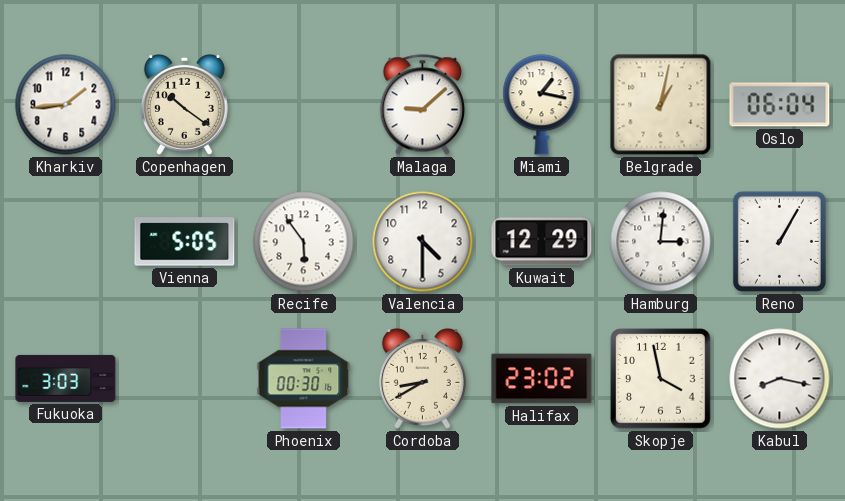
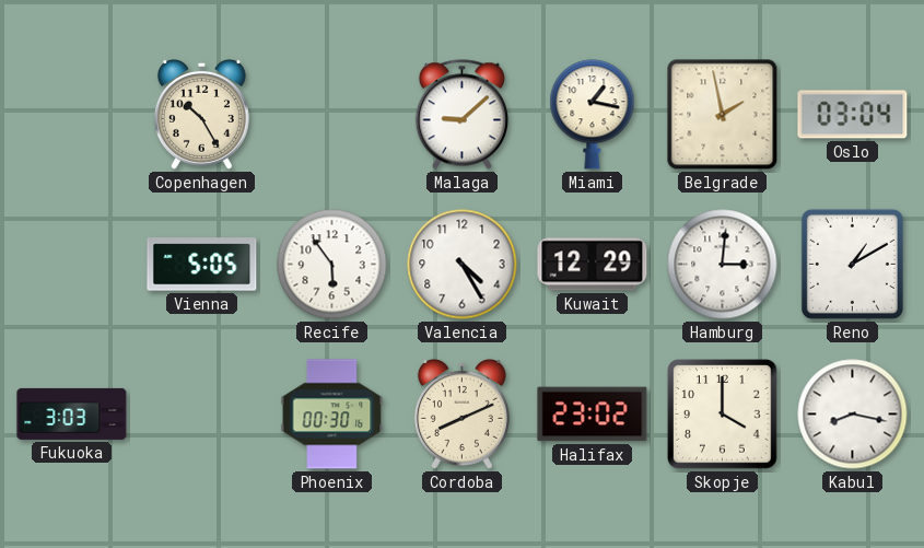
Kharkiv: 1:44 -> none
Copenhagen: 10:21 -> 10:25
Belgrade: 1:02 -> 1:58
Oslo: 06:04 -> 03:04
Valencia: 4:30 -> 4:25
Reno: 1:05 -> 1:10
Cordoba: 8:40 -> 8:11
Skopje: 3:58 -> 4:00
